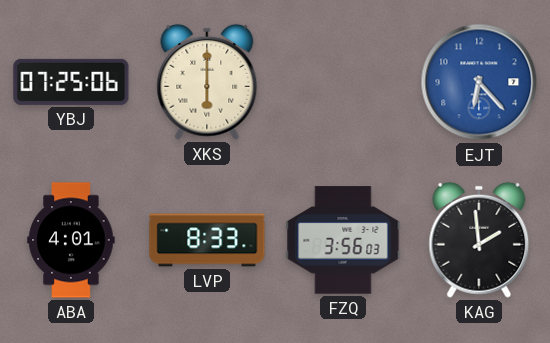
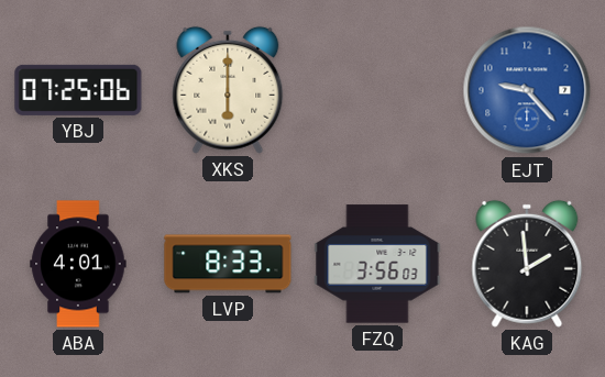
EJT: 6:23 -> 9:23
